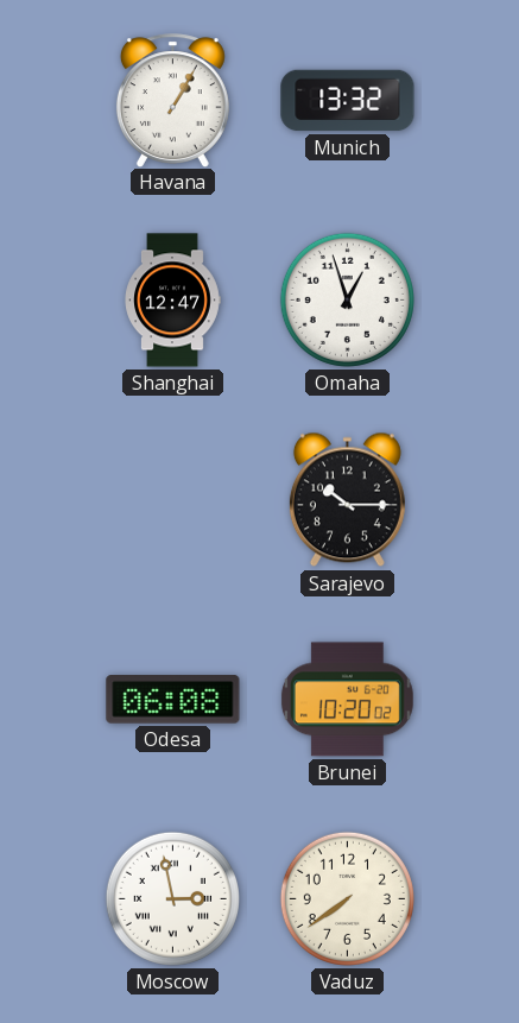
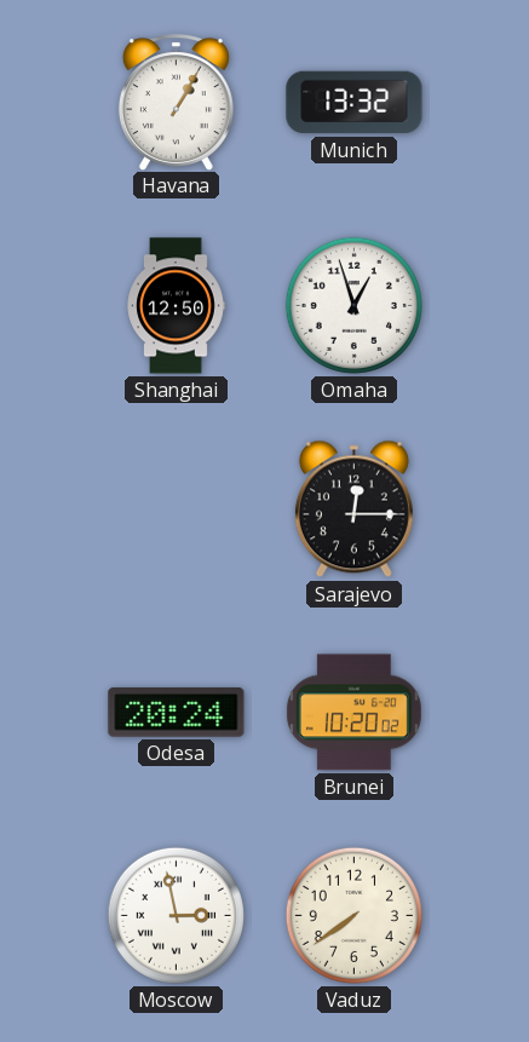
Shanghai: 12:47 -> 12:50
Sarajevo: 10:15 -> 12:15
Odesa: 06:08 -> 20:24
